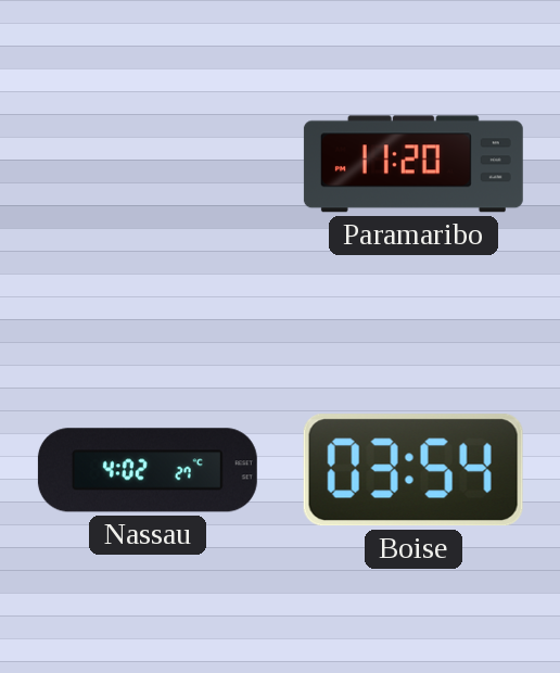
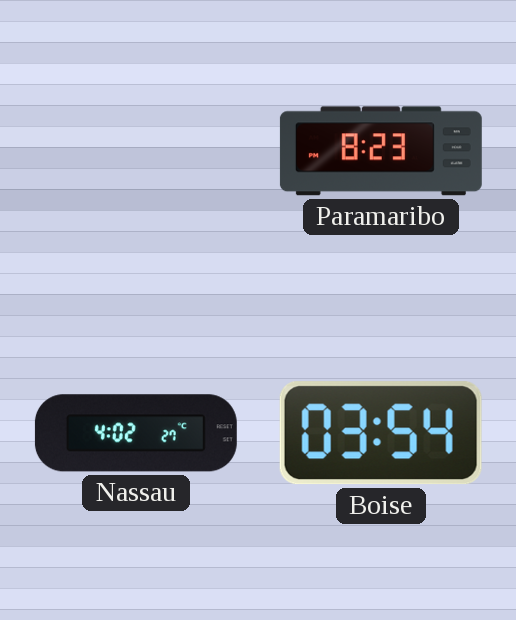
Paramaribo: 11:20 -> 8:23
